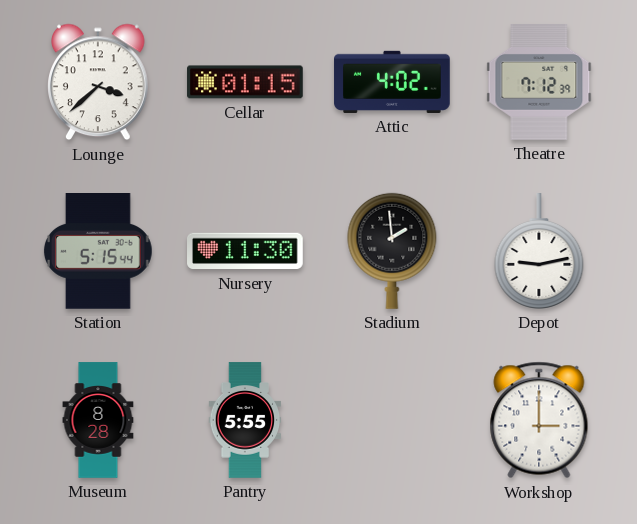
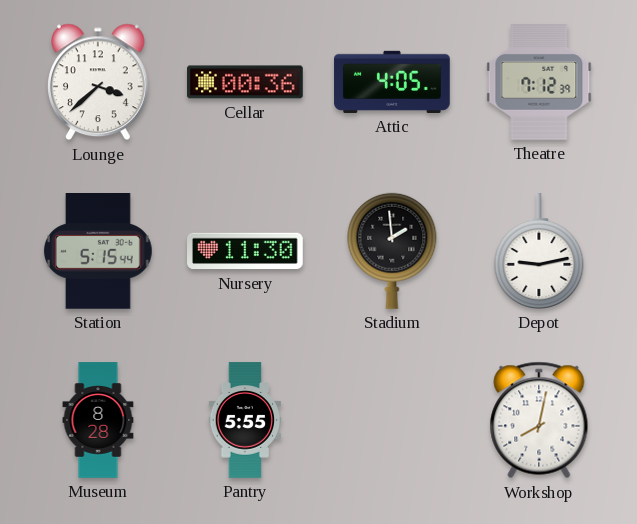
Cellar: 01:15 -> 00:36
Attic: 4:02 -> 4:05
Workshop: 3:00 -> 8:02
